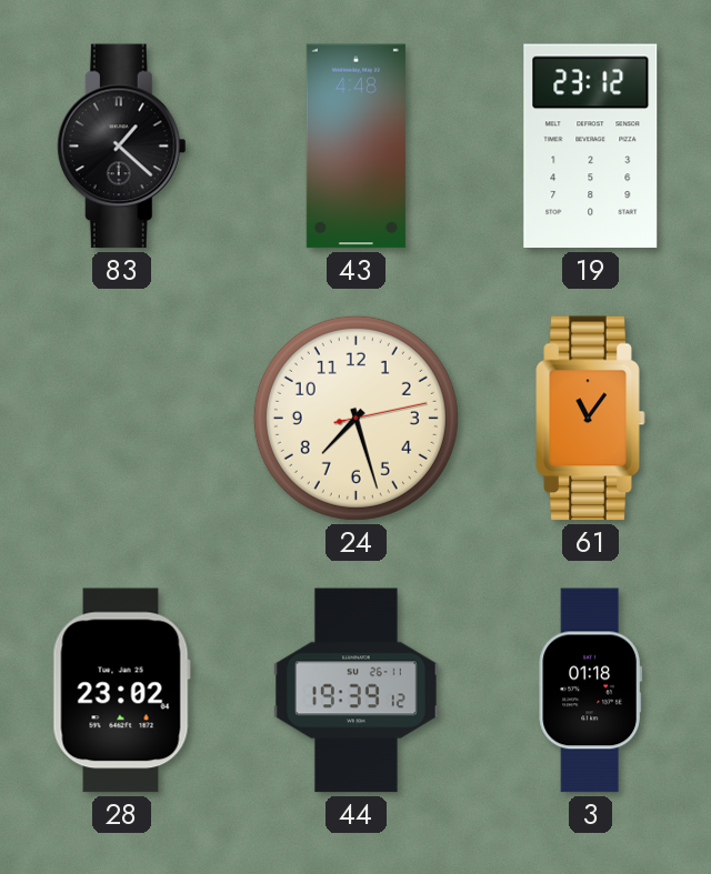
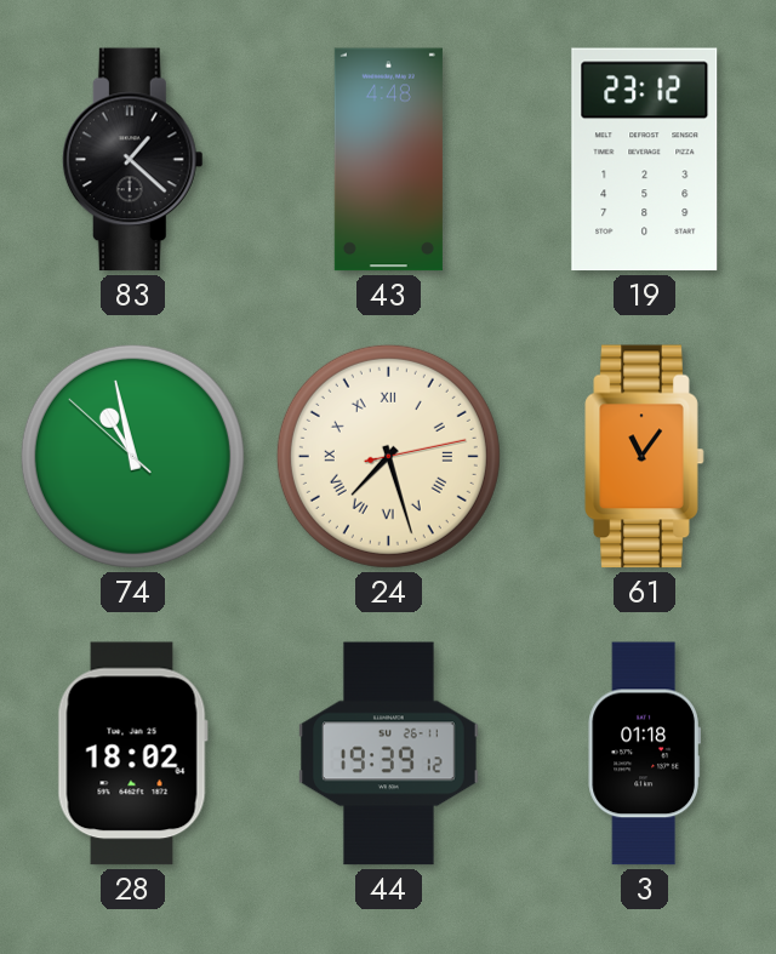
74: none -> 10:57
24 numerals: Arabic -> Roman
28: 23:02 -> 18:02
